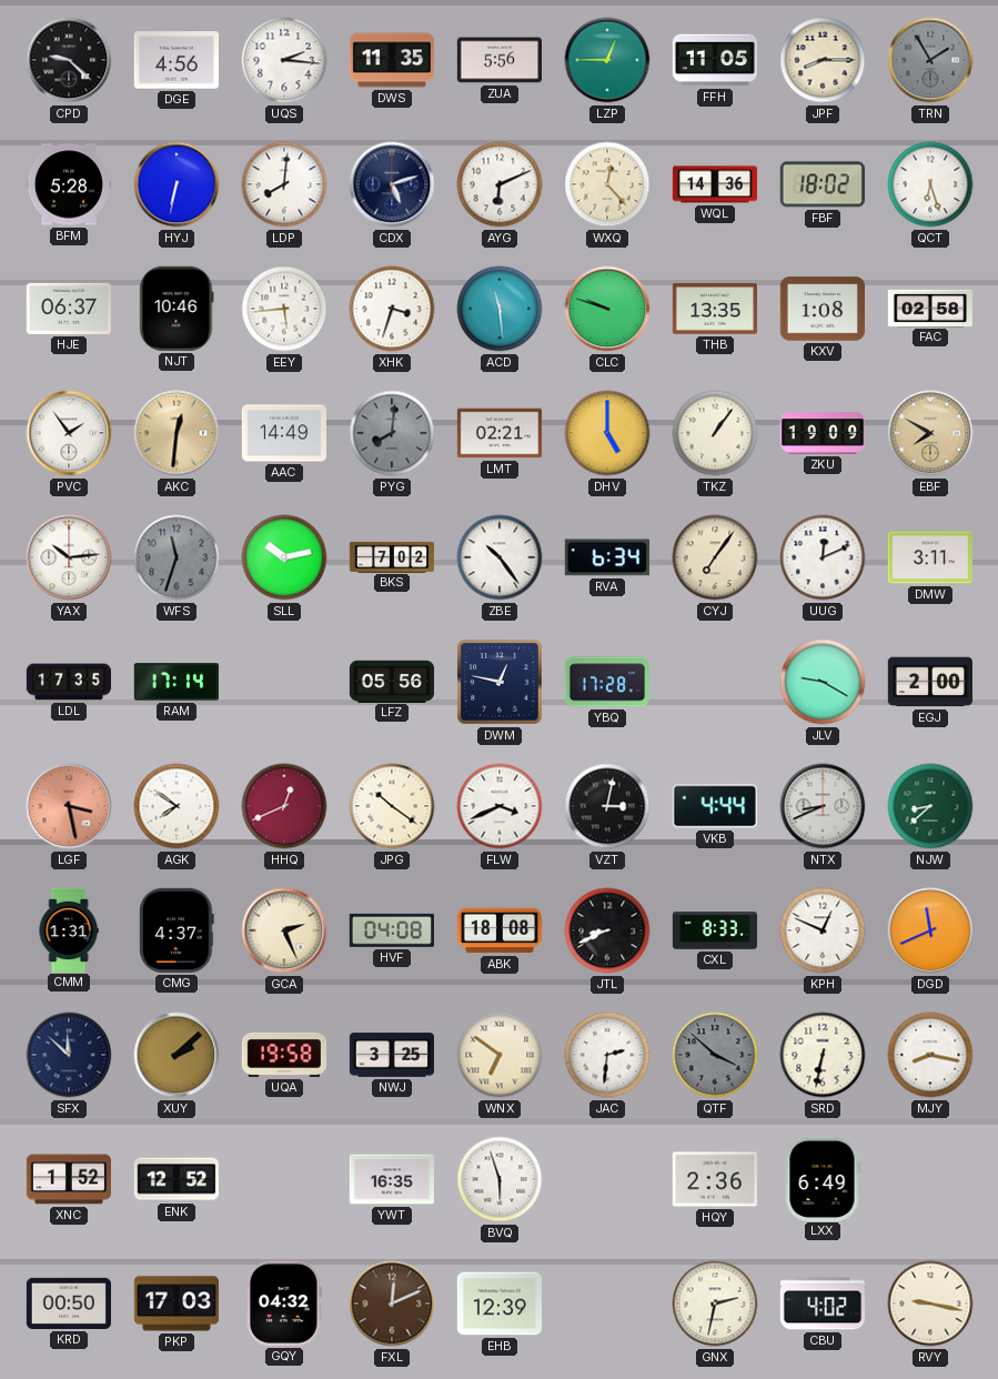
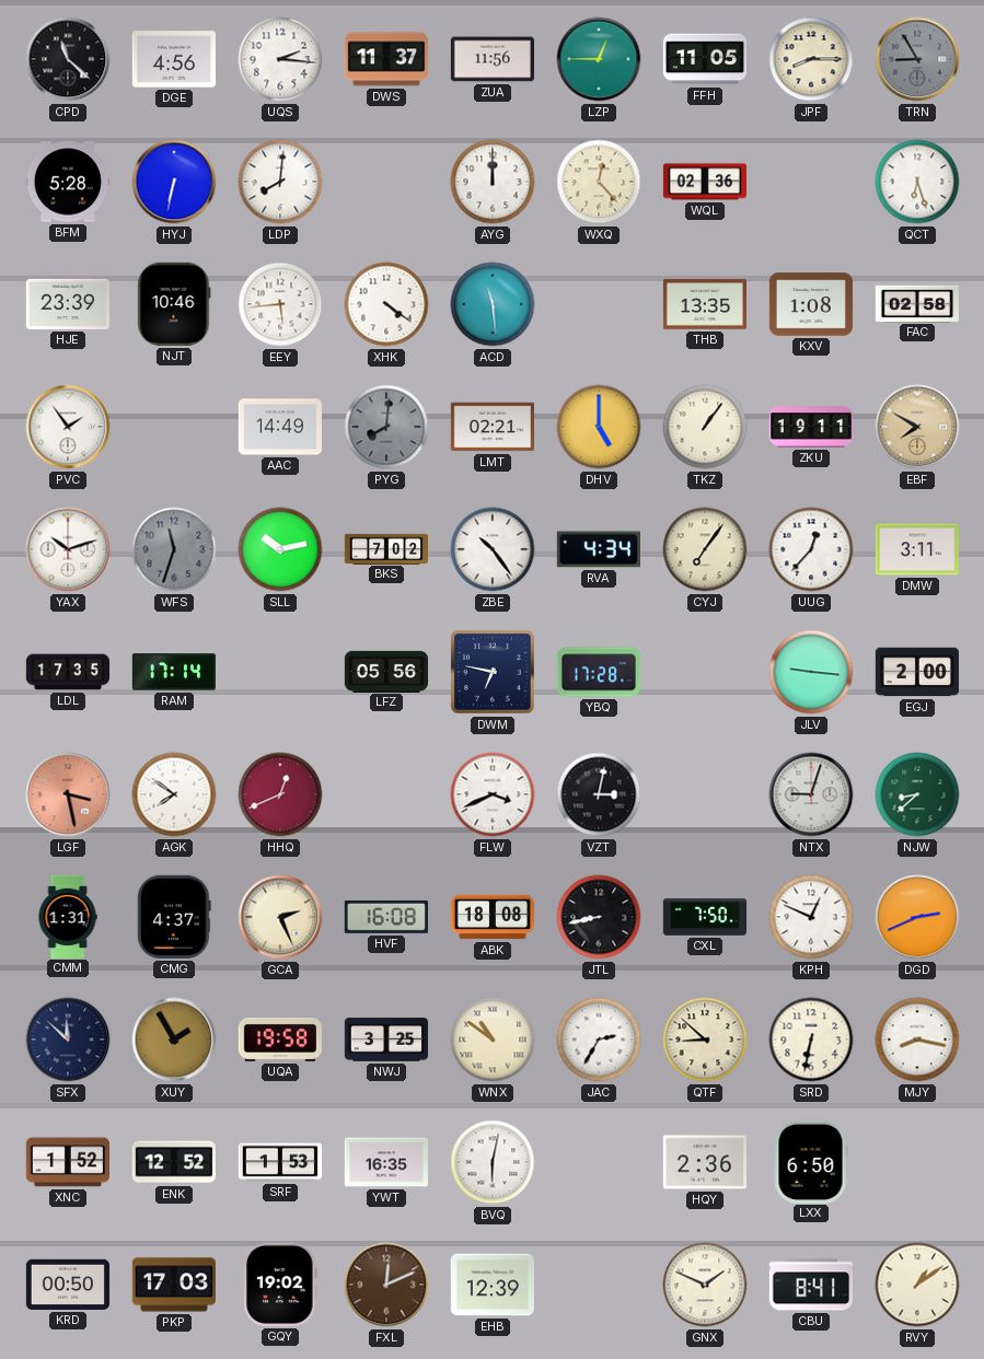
CPD: 9:22 -> 11:22
DWS: 11:35 -> 11:37
ZUA: 5:56 -> 11:56
TRN: 1:55 -> 8:55
CDX: 5:12 -> none
AYG: 6:11 -> 12:00
WQL: 14:36 -> 02:36
FBF: 18:02 -> none
HJE: 06:37 -> 23:39
XHK: 3:33 -> 4:21
CLC: 9:48 -> none
AKC: 12:31 -> none
ZKU: 19:09 -> 19:11
YAX: 10:14 -> 10:12
RVA: 6:34 -> 4:34
UUG: 12:11 -> 12:37
DWM: 12:47 -> 6:47
JLV: 9:20 -> 9:16
JPG: 10:21 -> none
VKB: 4:44 -> none
NTX: 8:41 -> 9:03
HVF: 04:08 -> 16:08
JTL: 8:41 -> 8:43
CXL: 8:33 -> 7:50
DGD: 11:41 -> 2:41
XUY: 2:08 -> 1:55
WNX: 6:51 -> 10:51
JAC: 2:31 -> 2:35
QTF: 3:52 -> 8:52
QTF dial: grey -> cream
SRF: none -> 1:53
BVQ: 5:57 -> 6:02
LXX: 6:49 -> 6:50
GQY: 04:32 -> 19:02
GNX: 2:32 -> 1:49
CBU: 4:02 -> 8:41
RVY: 9:17 -> 1:09
